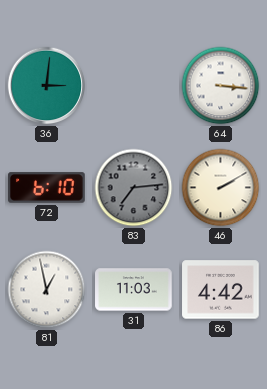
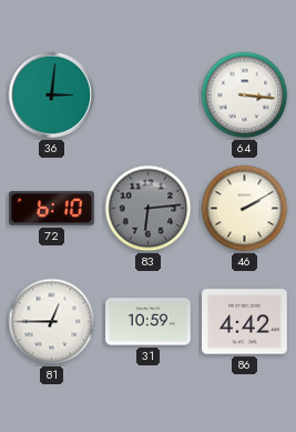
83: 7:14 -> 6:14
81: 12:58 -> 12:45
31: 11:03 -> 10:59
